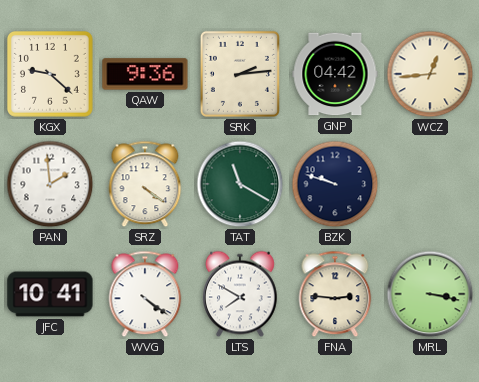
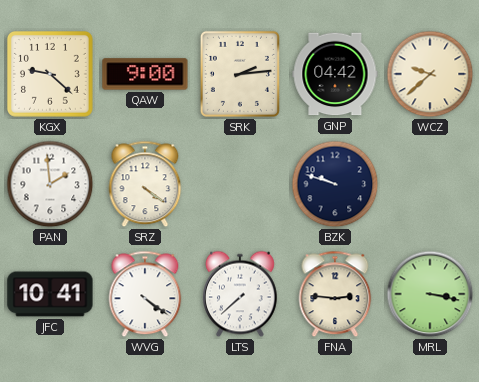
QAW: 9:36 -> 9:00
WCZ: 12:44 -> 9:38
TAT: 11:20 -> none
LTS: 7:50 -> 7:38
